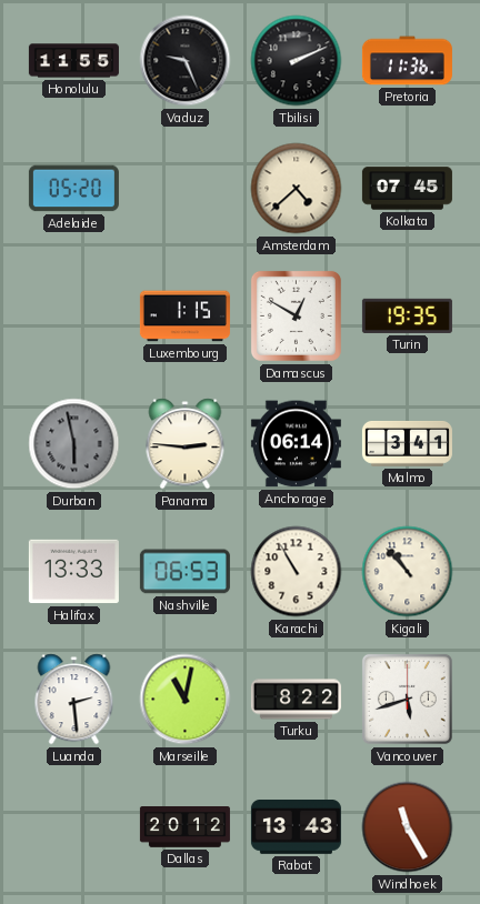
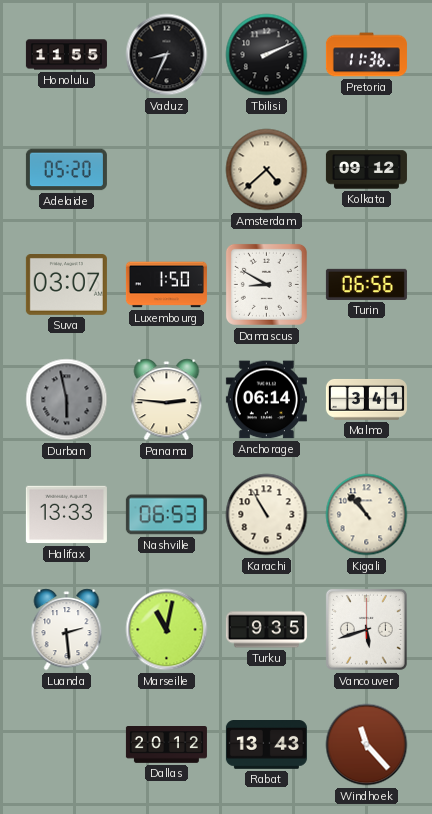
Vaduz: 9:26 -> 8:34
Kolkata: 07:45 -> 09:12
Suva: none -> 03:07
Luxembourg: 1:15 -> 1:50
Damascus: 12:50 -> 8:50
Turin: 19:35 -> 06:56
Turku: 8:22 -> 9:35
Windhoek: 11:25 -> 11:23
